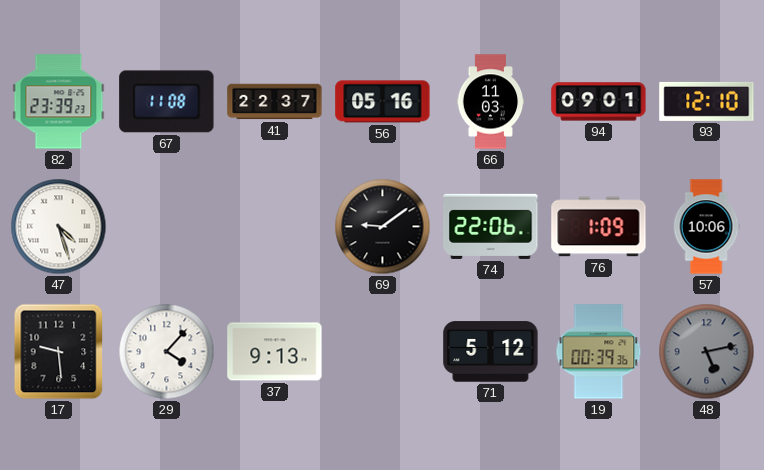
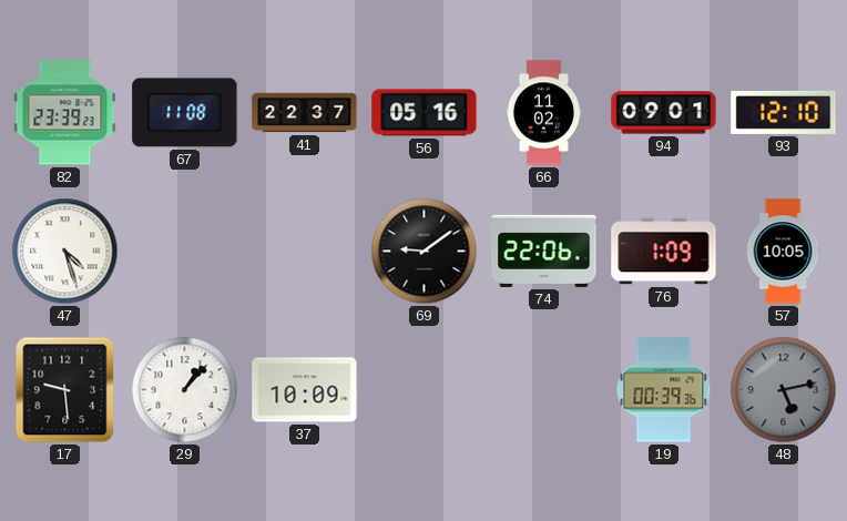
66: 11:03 -> 11:02
57: 10:06 -> 10:05
29: 4:07 -> 1:07
37: 9:13 -> 10:09
71: 5:12 -> none
